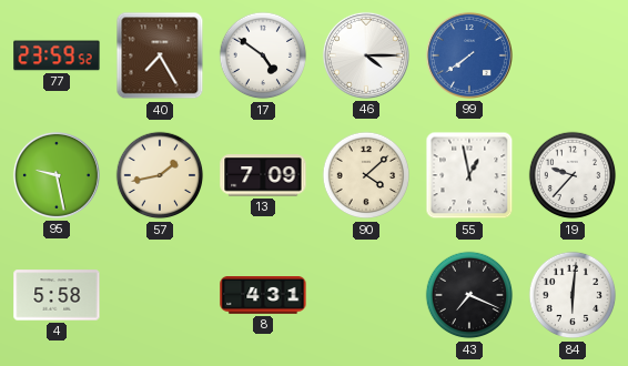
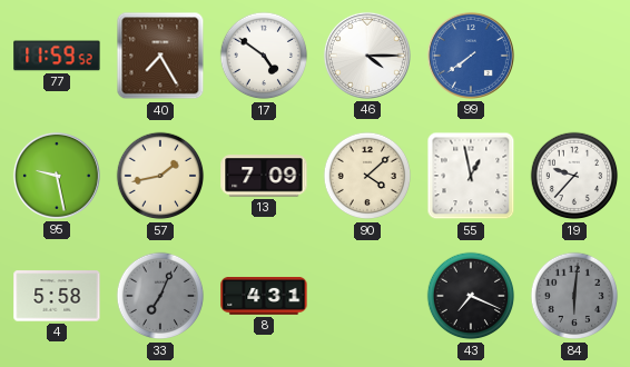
77: 23:59 -> 11:59
33: none -> 7:04
84 dial: white -> grey
